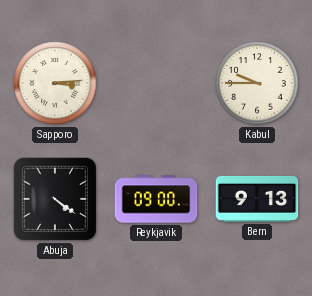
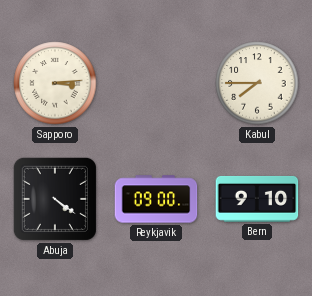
Kabul: 9:45 -> 7:45
Bern: 9:13 -> 9:10
